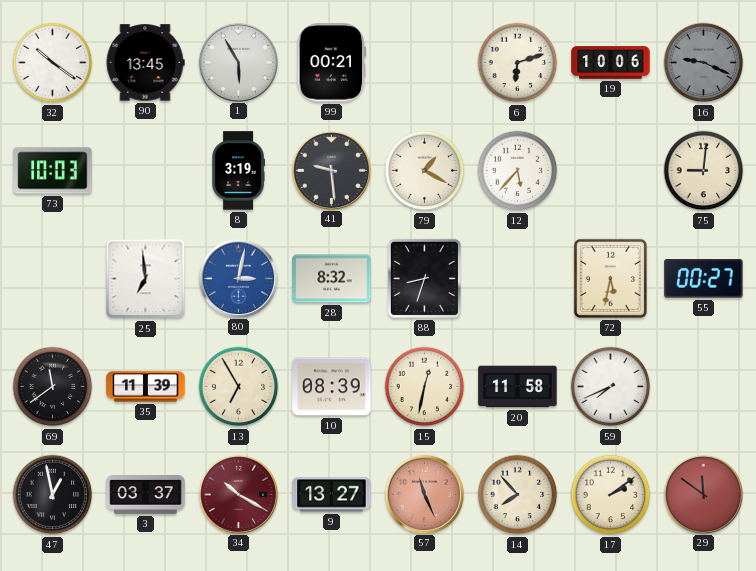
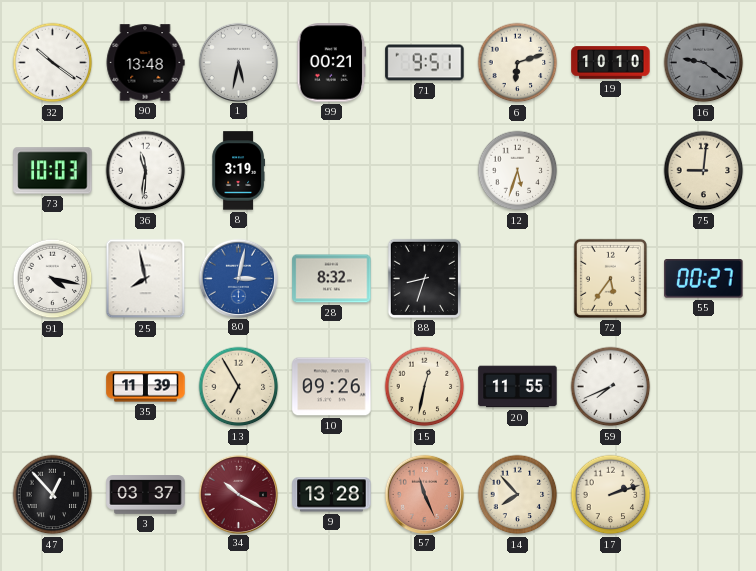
90: 13:45 -> 13:48
1: 5:55 -> 5:32
71: none -> 9:51
19: 10:06 -> 10:10
16: 9:19 -> 9:21
36: none -> 11:31
41: 9:29 -> none
79: 1:20 -> none
12: 5:37 -> 5:33
91: none -> 4:17
25: 6:59 -> 7:58
72: 5:32 -> 5:36
69: 11:39 -> none
10: 08:39 -> 09:26
20: 11:58 -> 11:55
47: 12:58 -> 12:53
9: 13:27 -> 13:28
17: 2:09 -> 2:12
29: 11:51 -> none
